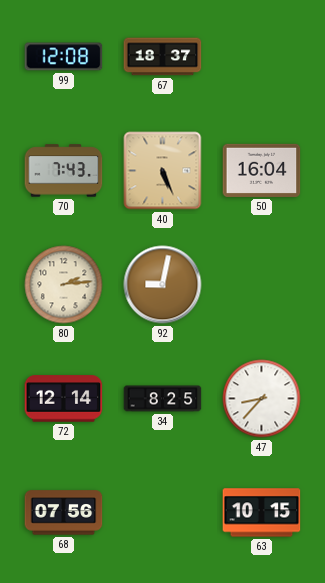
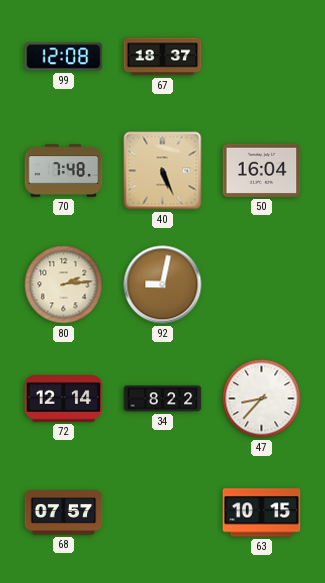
70: 7:43 -> 7:48
34: 8:25 -> 8:22
68: 07:56 -> 07:57
